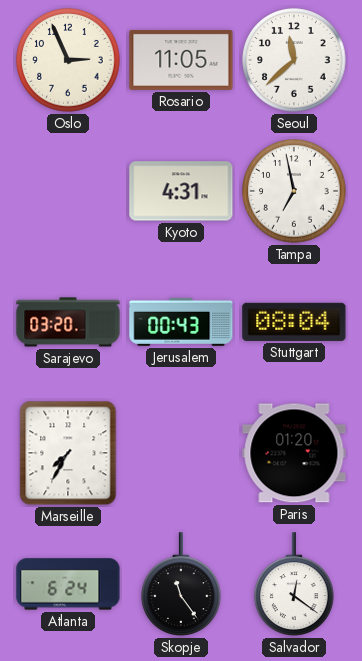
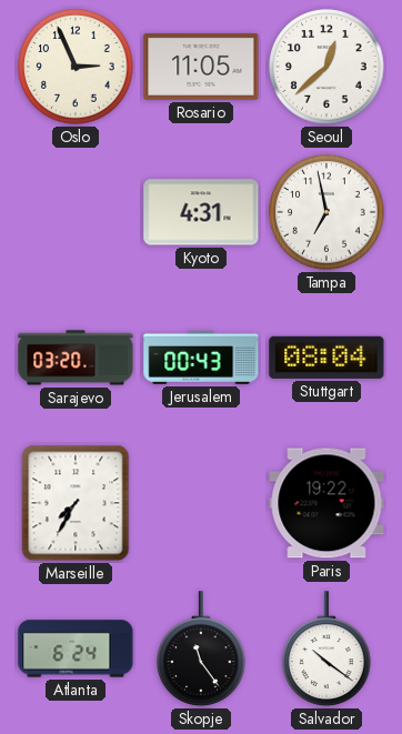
Seoul: 11:38 -> 12:38
Paris: 01:20 -> 19:22
Salvador: 12:21 -> 10:21
